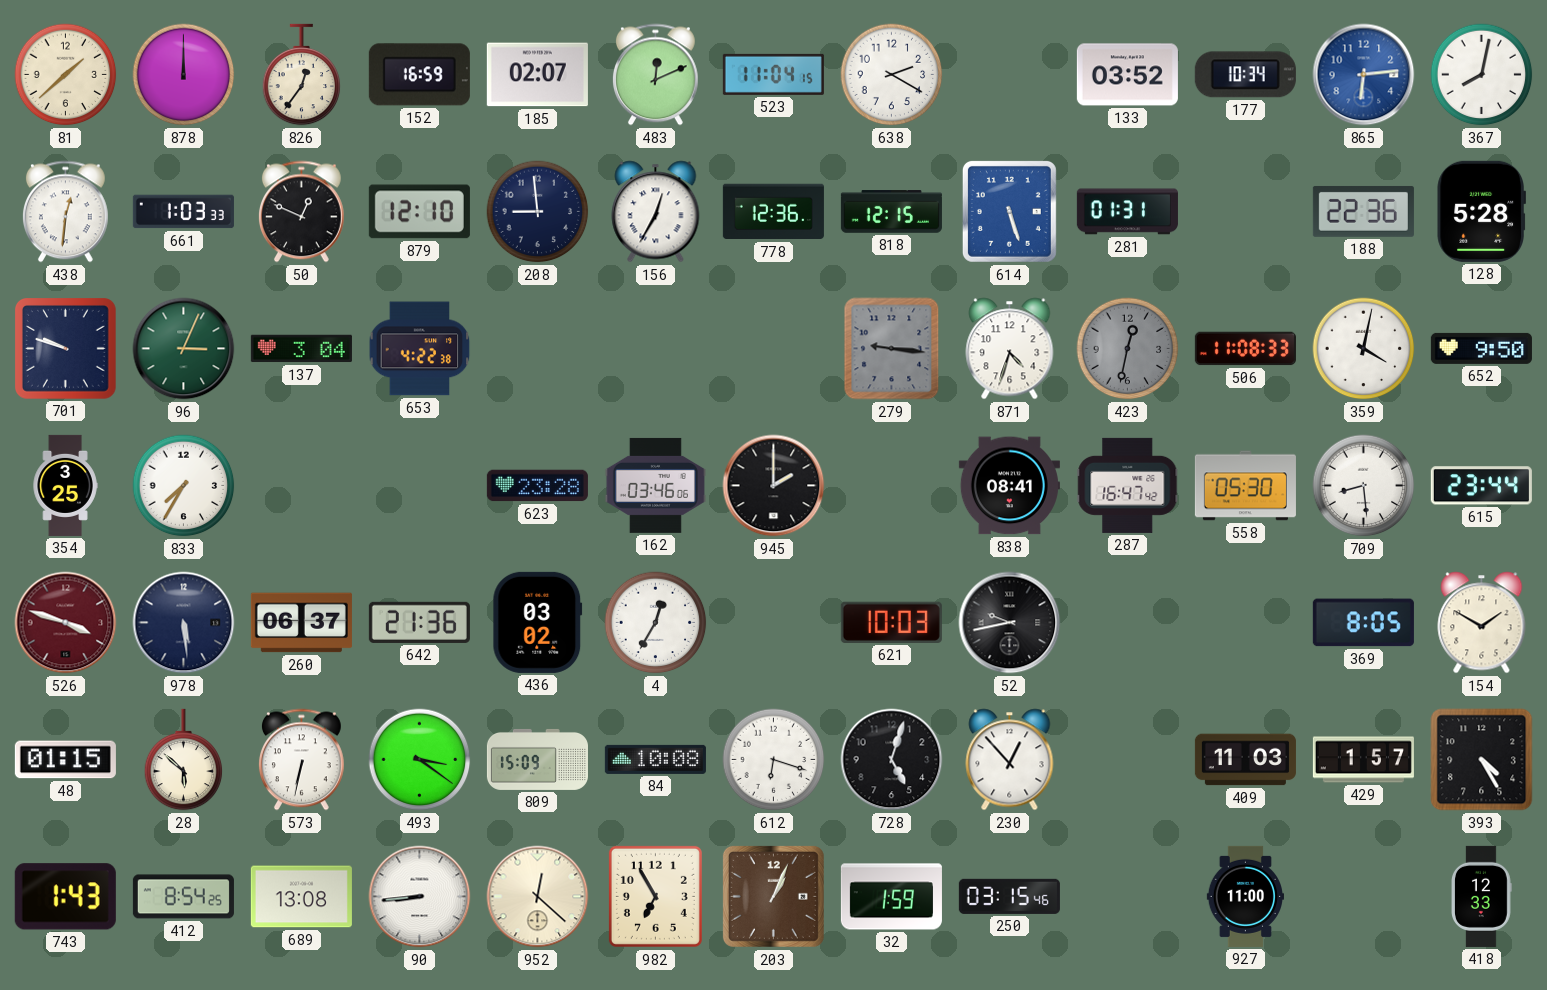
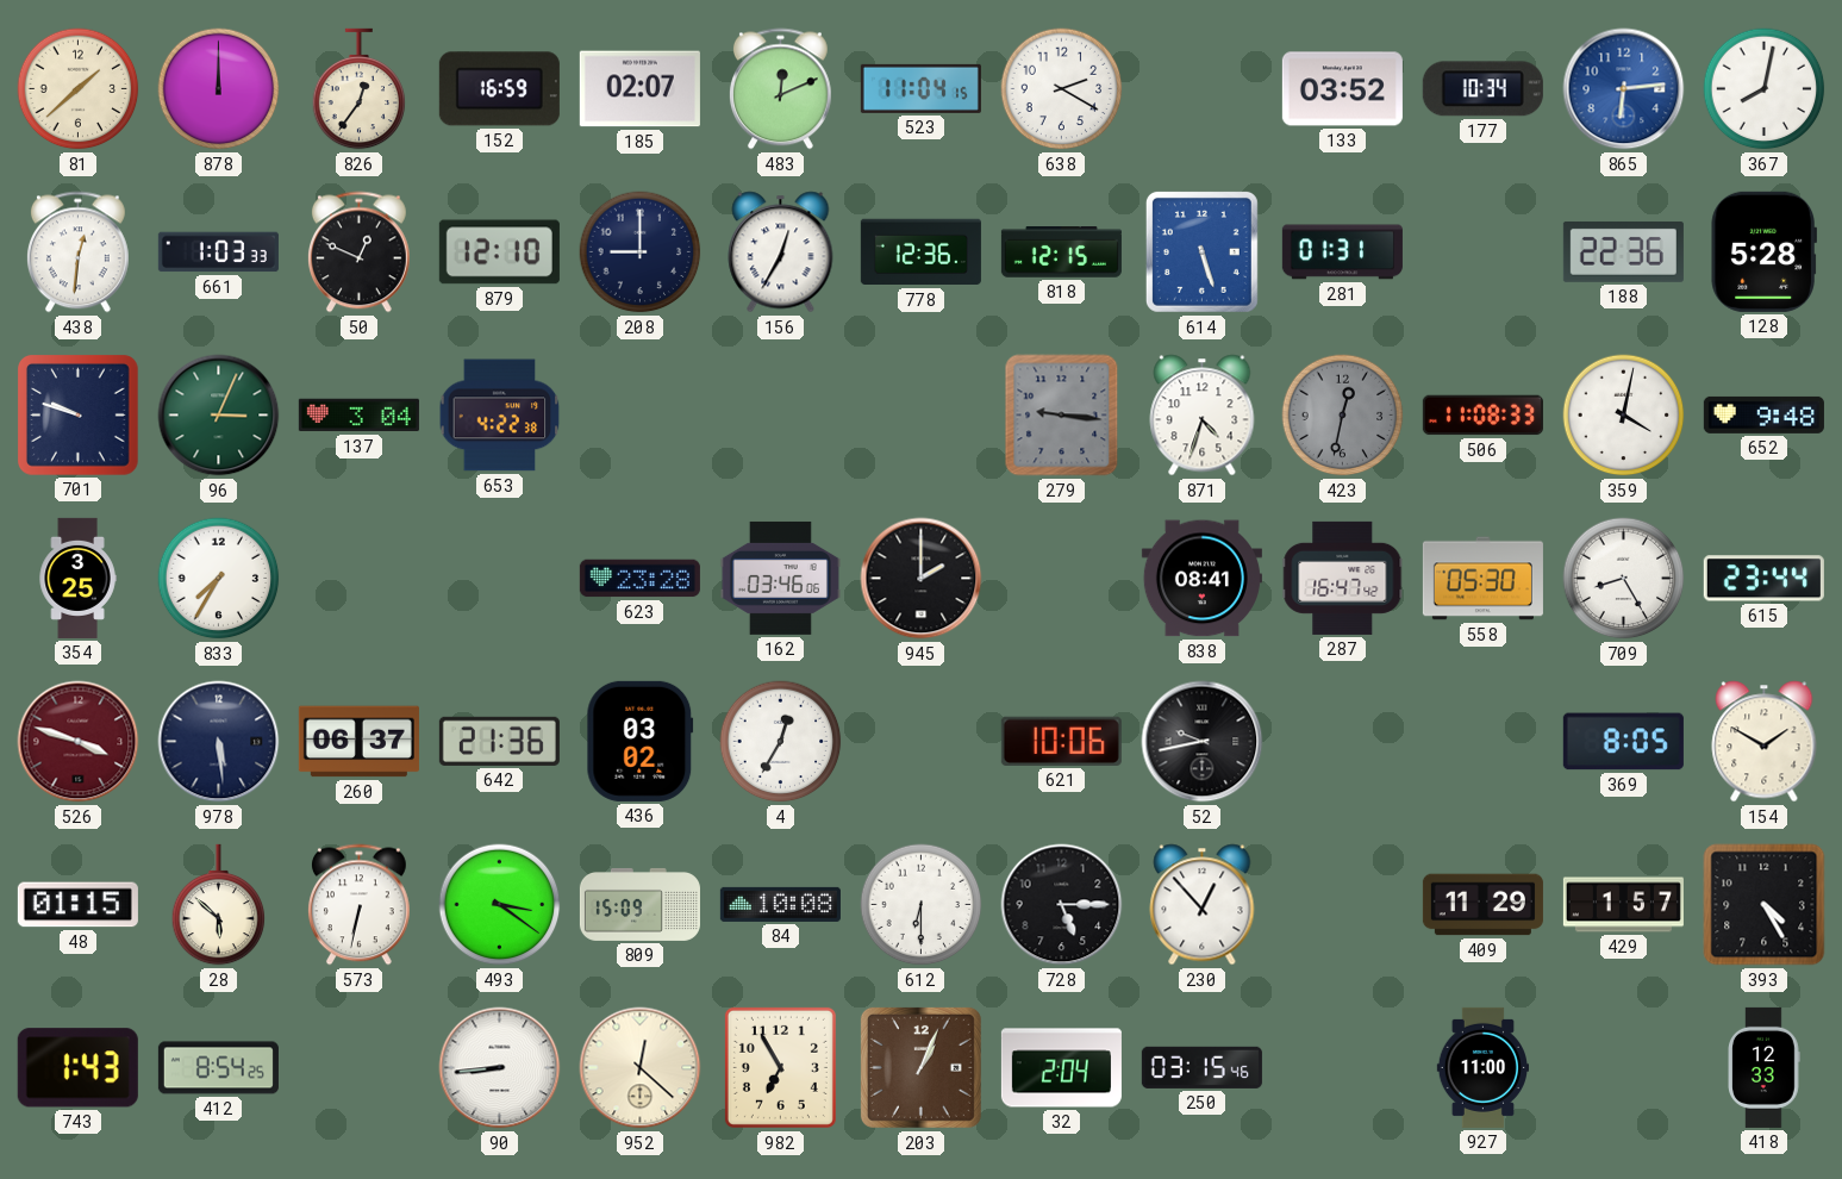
208: 8:59 -> 9:00
652: 9:50 -> 9:48
709: 8:29 -> 8:25
621: 10:03 -> 10:06
612: 6:18 -> 6:30
728: 5:03 -> 5:15
409: 11:03 -> 11:29
689: 13:08 -> none
32: 1:59 -> 2:04
